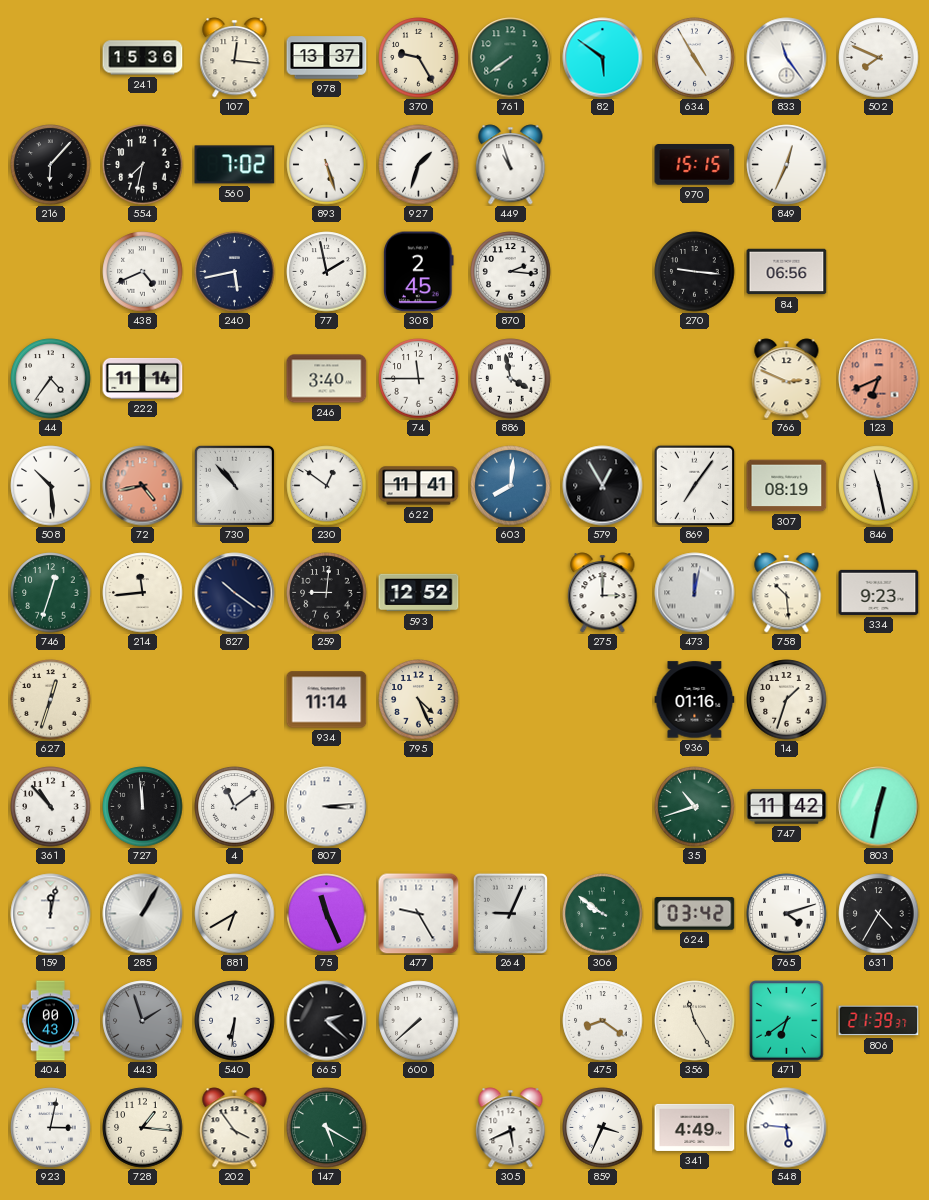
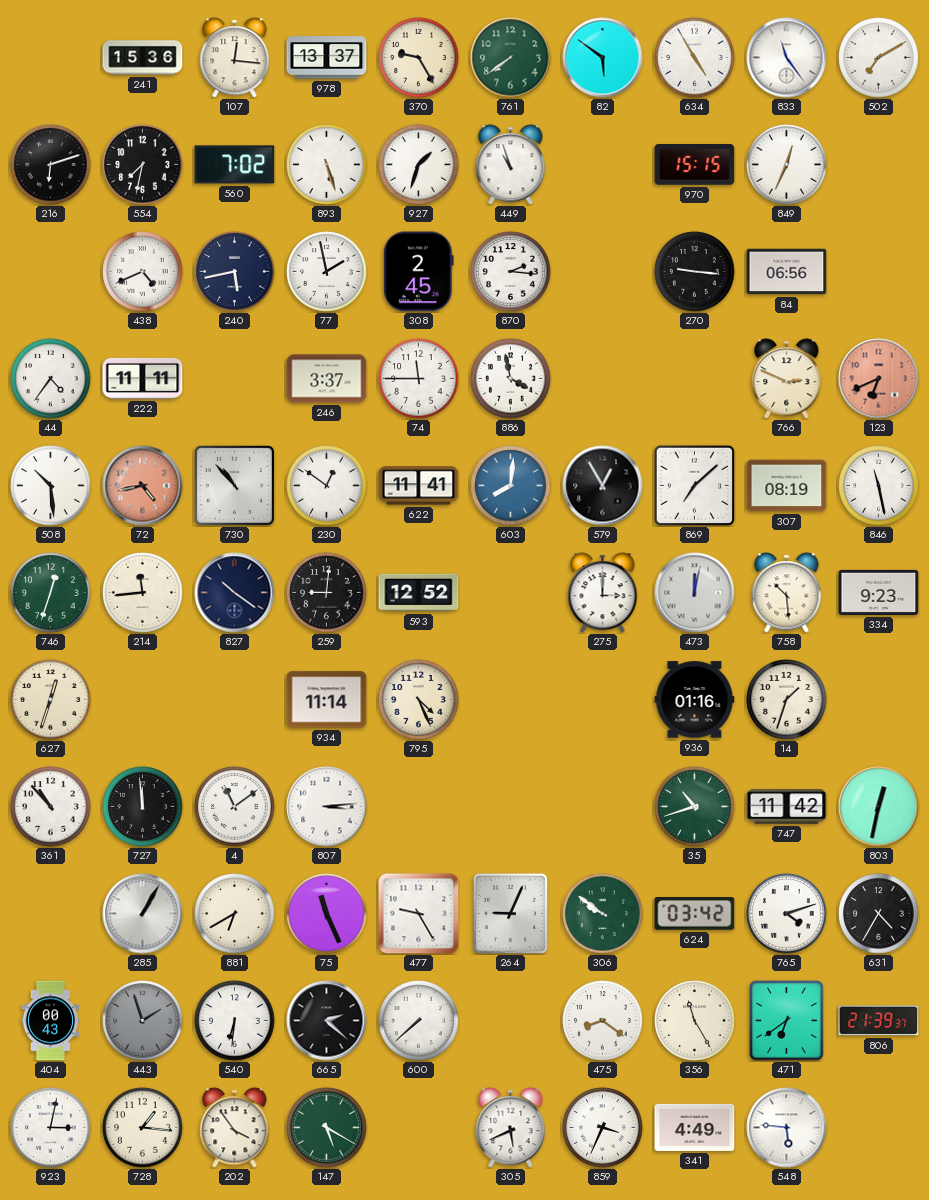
502: 7:49 -> 7:10
216: 6:07 -> 6:12
222: 11:14 -> 11:11
246: 3:40 -> 3:37
869: 7:06 -> 7:08
159: 12:02 -> none
